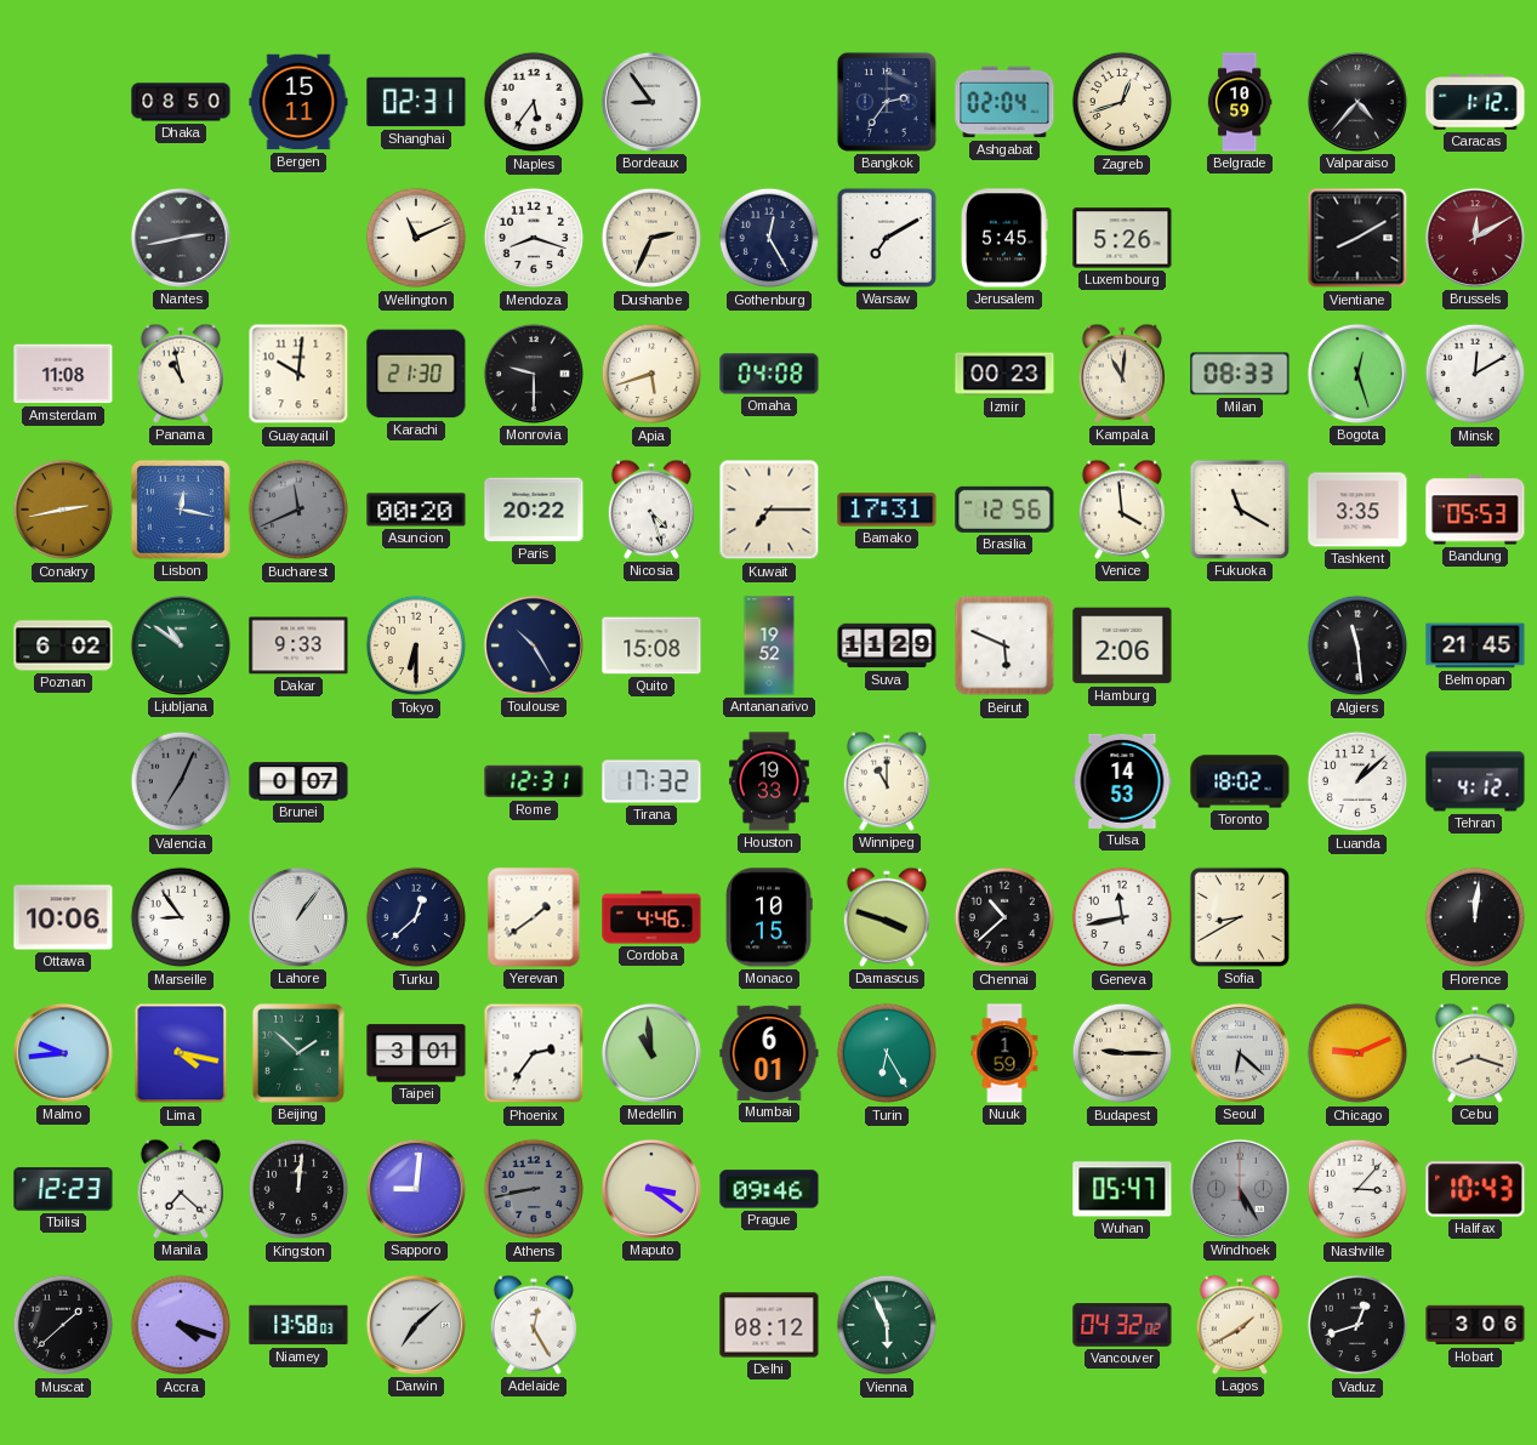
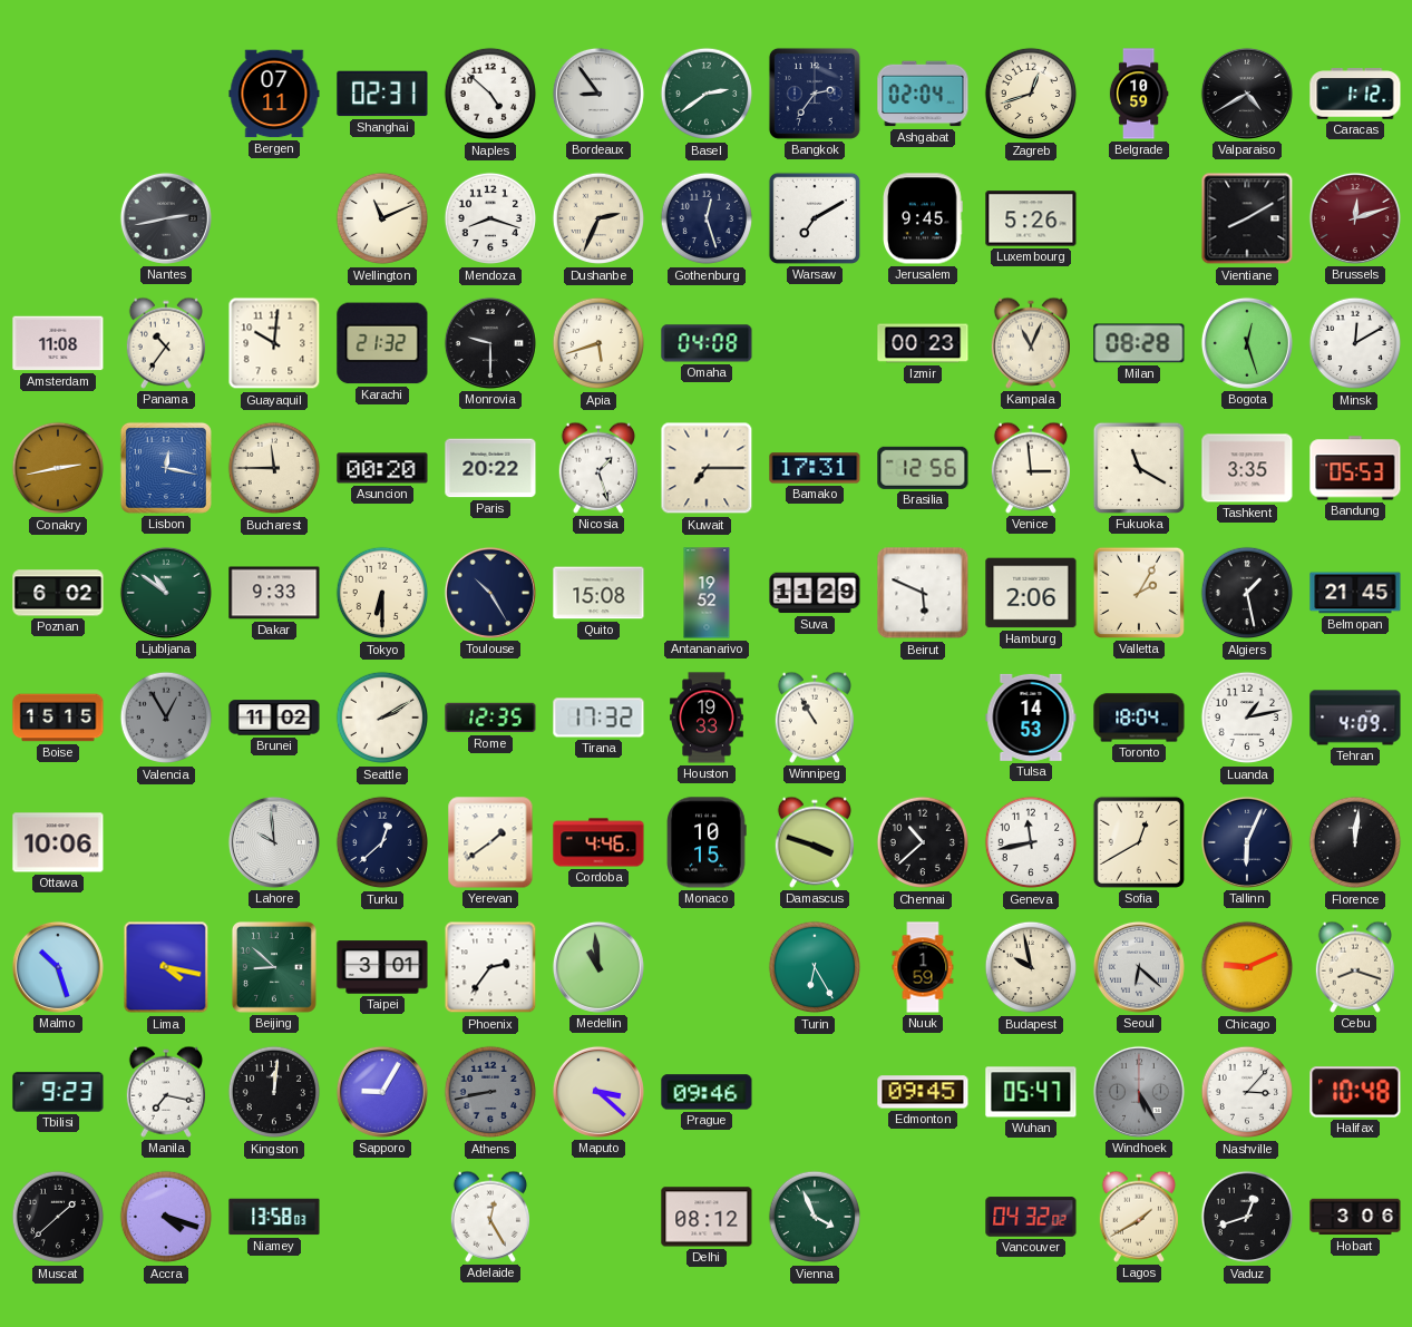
Dhaka: 08:50 -> none
Bergen: 15:11 -> 07:11
Naples: 5:36 -> 4:52
Basel: none -> 2:39
Valparaiso: 4:37 -> 4:40
Gothenburg: 12:25 -> 12:27
Jerusalem: 5:45 -> 9:45
Brussels: 12:10 -> 12:12
Panama: 10:58 -> 10:36
Karachi: 21:30 -> 21:32
Kampala: 11:01 -> 11:04
Milan: 08:33 -> 08:28
Bucharest: 11:41 -> 11:45
Bucharest dial: grey -> cream
Nicosia: 4:27 -> 1:27
Venice: 3:59 -> 2:59
Valletta: none -> 2:05
Algiers: 11:29 -> 1:28
Boise: none -> 15:15
Valencia: 7:04 -> 12:55
Brunei: 0:07 -> 11:02
Seattle: none -> 2:10
Rome: 12:31 -> 12:35
Winnipeg: 11:00 -> 10:55
Toronto: 18:02 -> 18:04
Luanda: 1:08 -> 1:13
Tehran: 4:12 -> 4:09
Marseille: 8:54 -> none
Lahore: 1:06 -> 9:59
Sofia: 8:40 -> 12:40
Tallinn: none -> 6:04
Malmo: 9:44 -> 10:27
Beijing: 1:52 -> 8:52
Mumbai: 6:01 -> none
Budapest: 9:15 -> 9:58
Tbilisi: 12:23 -> 9:23
Manila: 7:22 -> 7:17
Sapporo: 9:01 -> 9:05
Maputo: 3:21 -> 3:22
Edmonton: none -> 09:45
Halifax: 10:43 -> 10:48
Darwin: 7:08 -> none
Vienna: 5:56 -> 3:56
